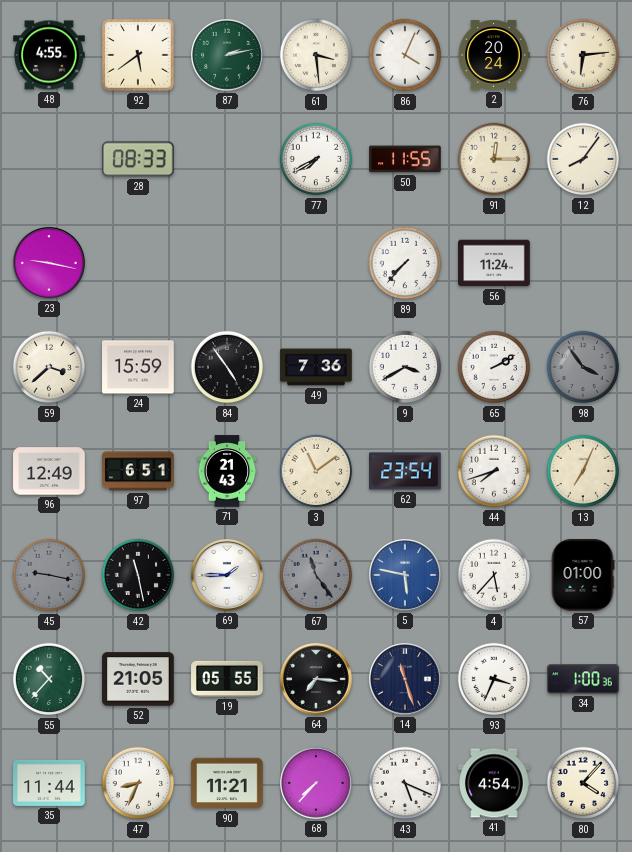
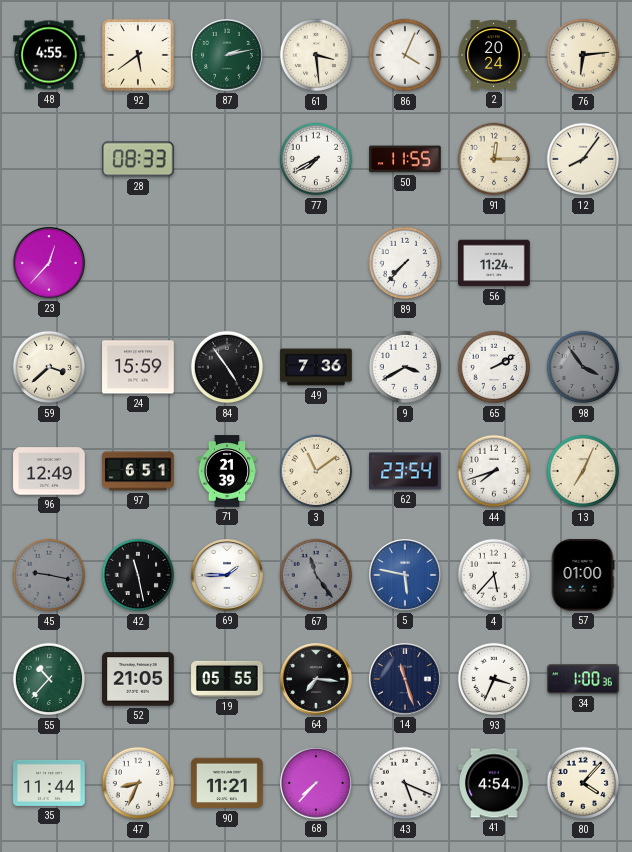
23: 9:17 -> 12:37
71: 21:43 -> 21:39
